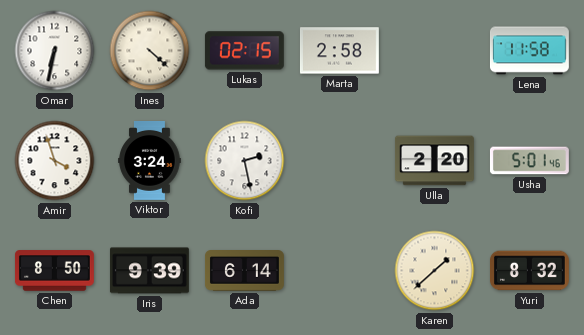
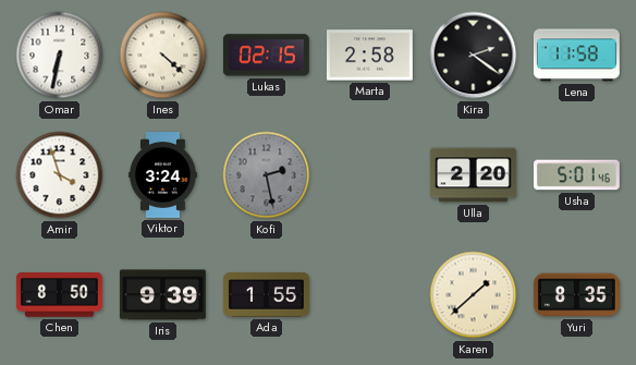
Kira: none -> 2:21
Kofi dial: white -> grey
Ada: 6:14 -> 1:55
Yuri: 8:32 -> 8:35
